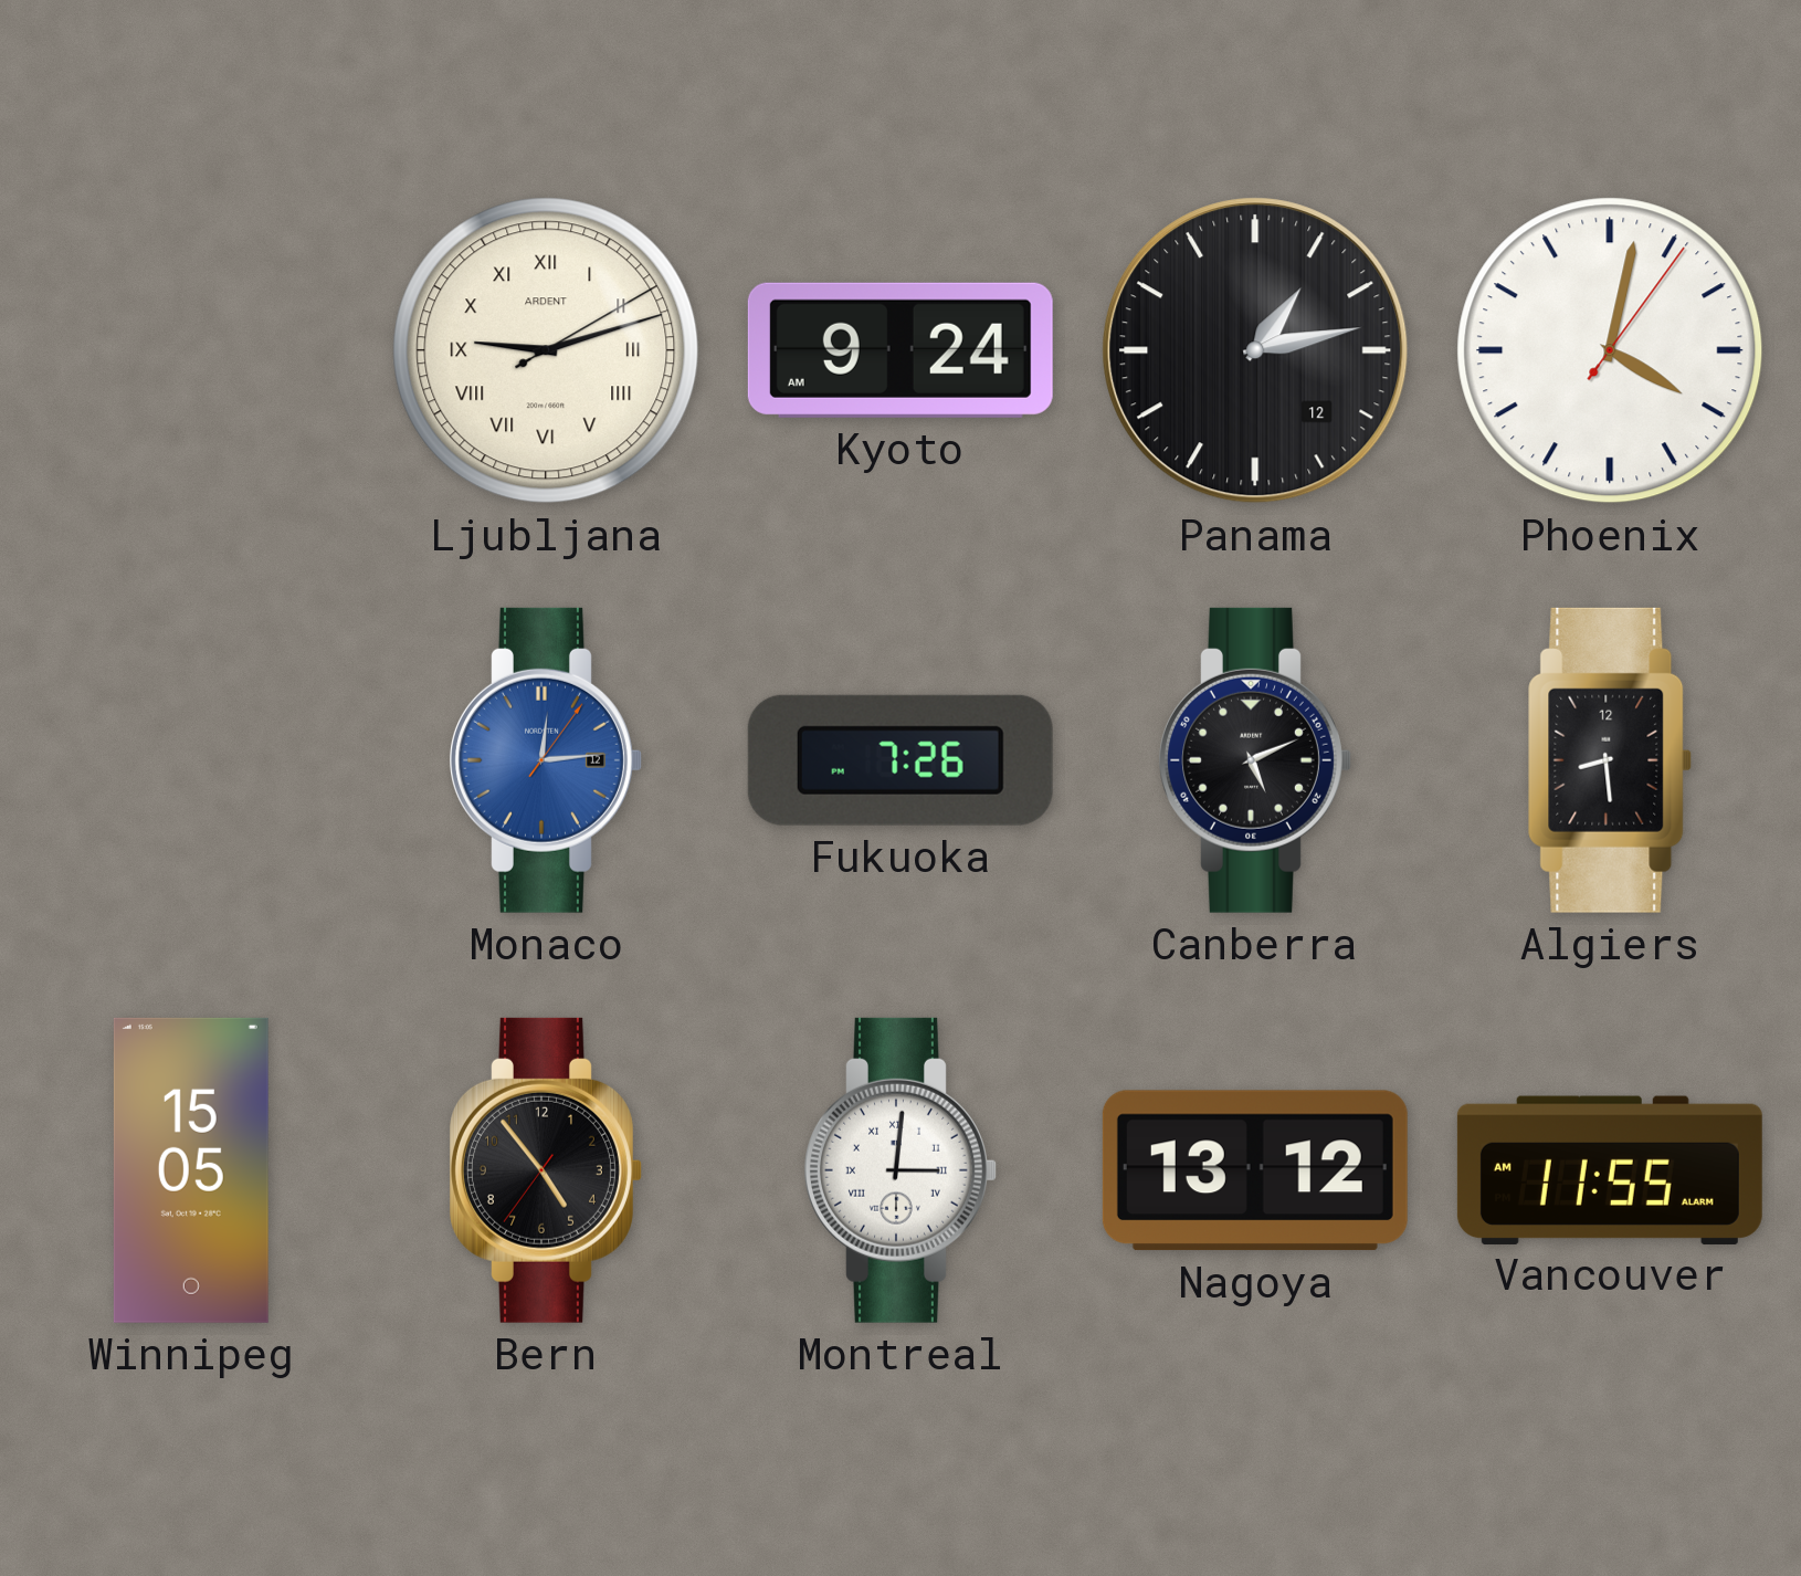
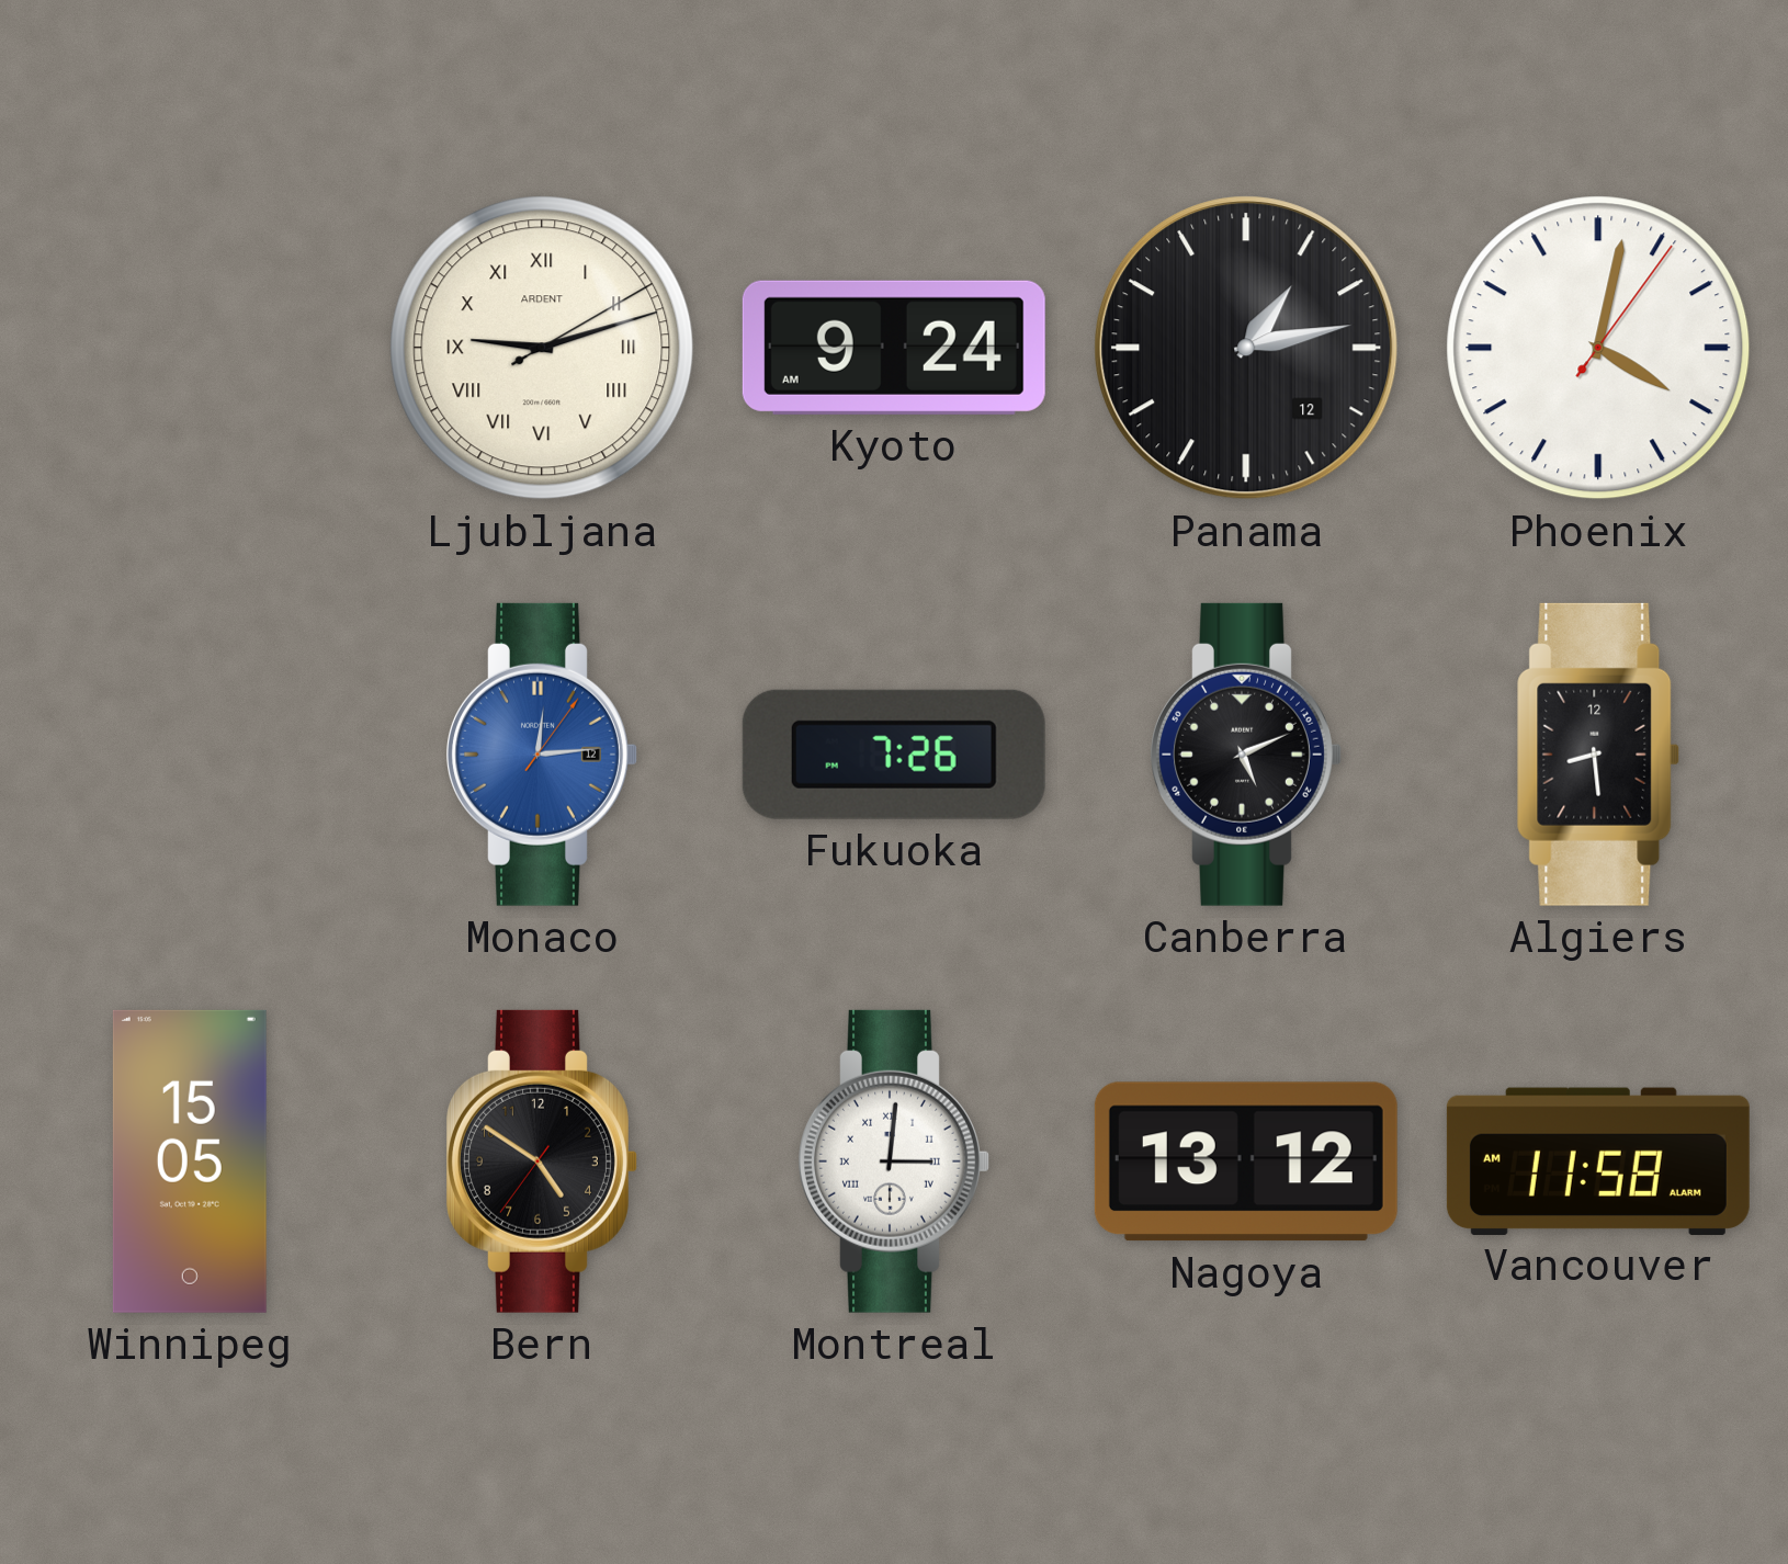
Bern: 4:53 -> 4:50
Vancouver: 11:55 -> 11:58
